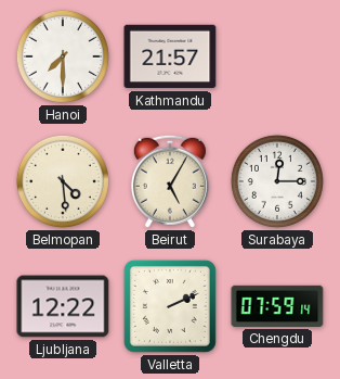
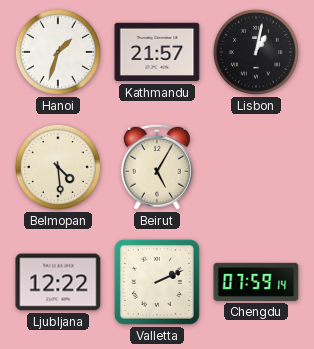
Hanoi: 7:30 -> 1:33
Lisbon: none -> 1:02
Surabaya: 12:15 -> none
